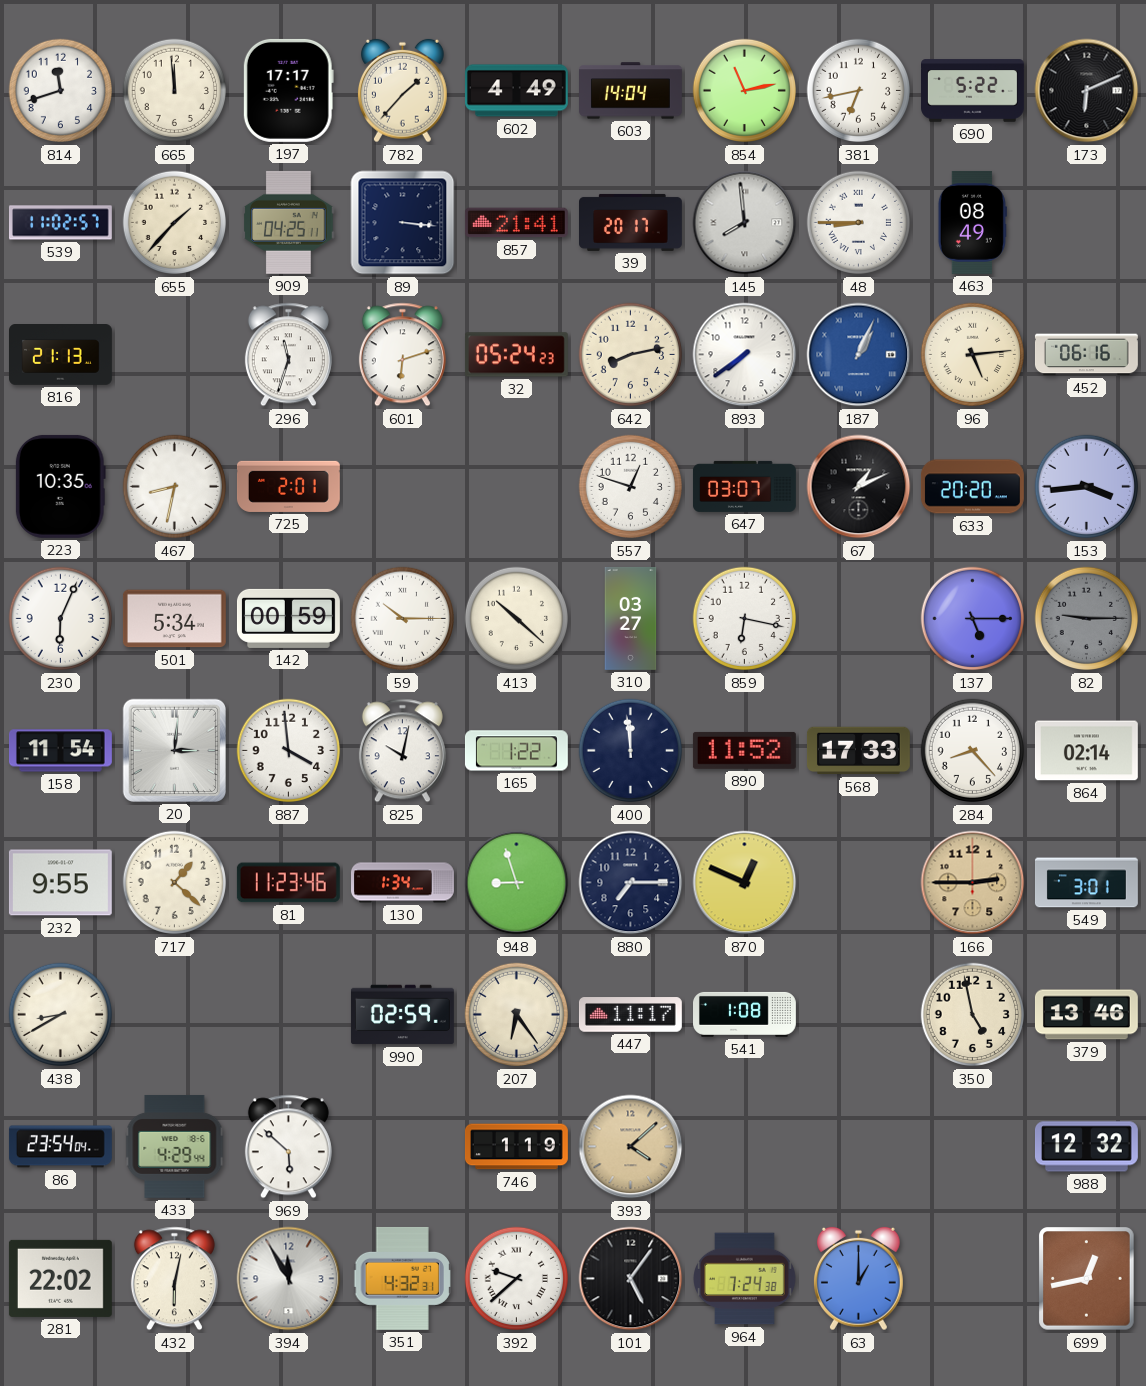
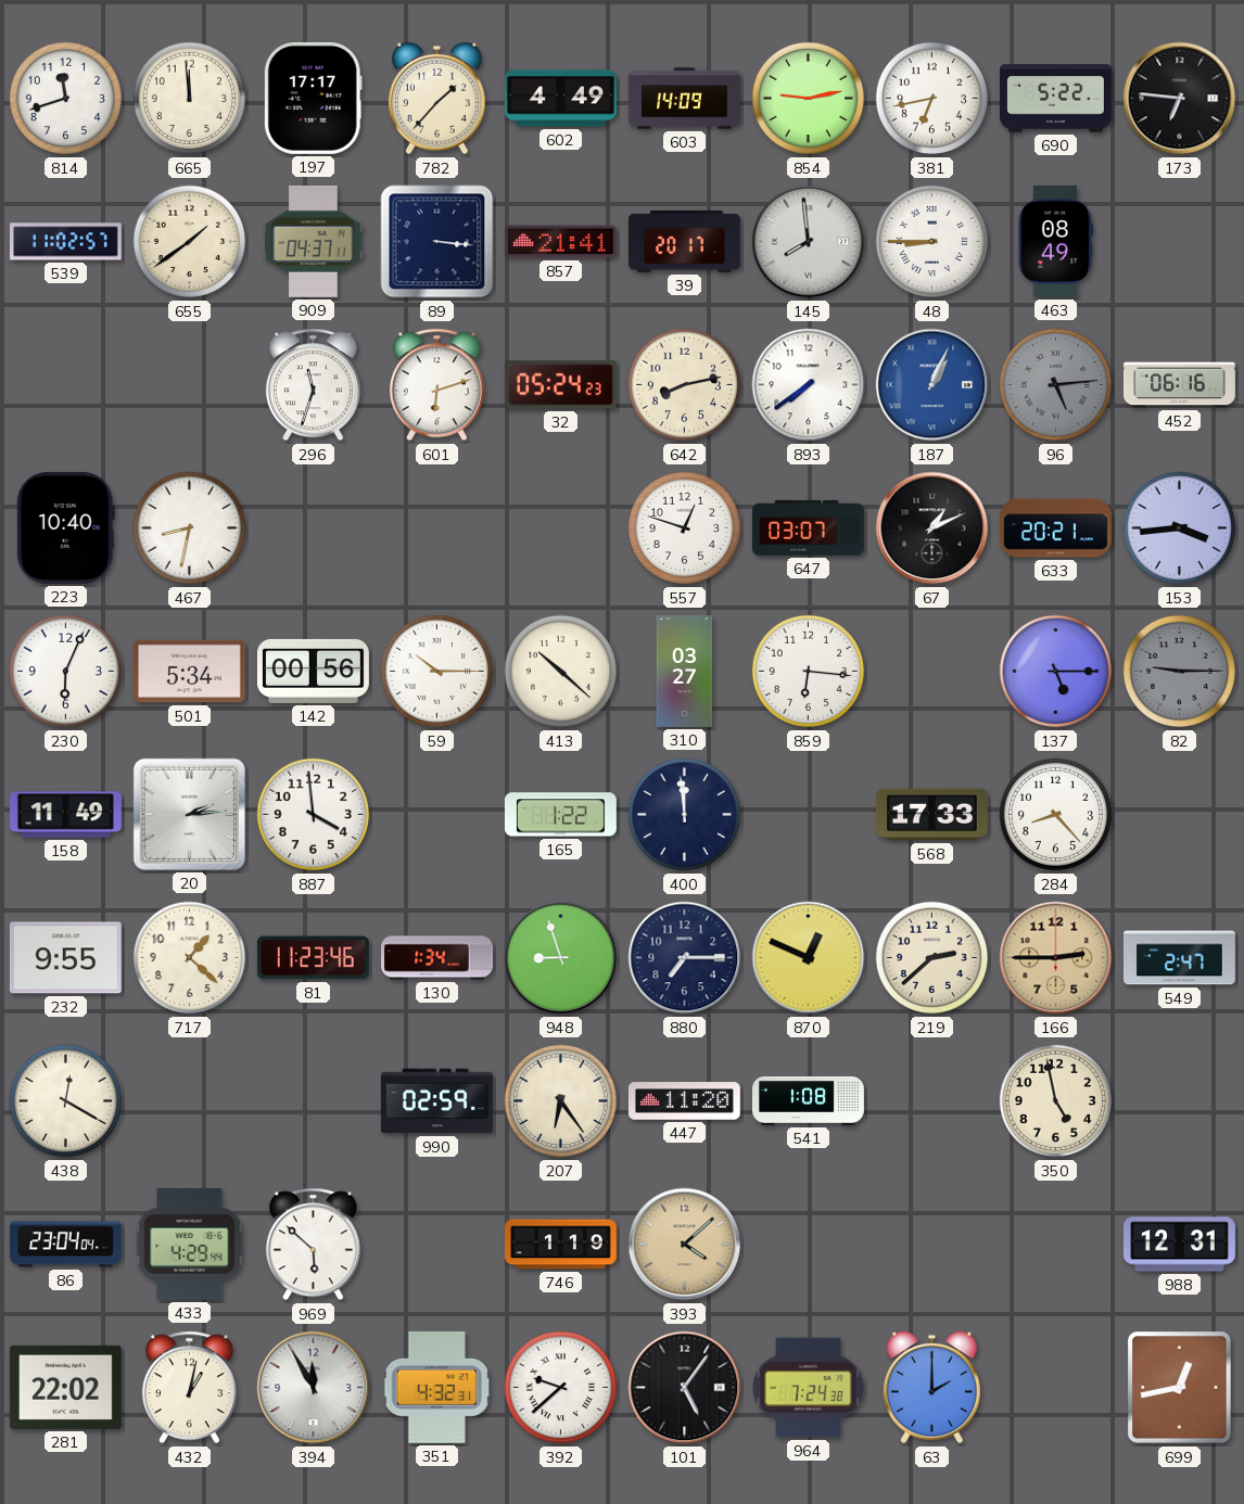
603: 14:04 -> 14:09
854: 11:13 -> 9:13
173: 6:11 -> 6:46
655: 1:37 -> 1:39
909: 04:25 -> 04:37
816: 21:13 -> none
96 dial: cream -> grey
223: 10:35 -> 10:40
725: 2:01 -> none
633: 20:20 -> 20:21
142: 00:59 -> 00:56
859: 6:17 -> 6:16
158: 11:54 -> 11:49
20: 3:01 -> 2:14
825: 10:02 -> none
890: 11:52 -> none
864: 02:14 -> none
219: none -> 2:38
549: 3:01 -> 2:47
438: 8:40 -> 12:20
447: 11:17 -> 11:20
379: 13:46 -> none
86: 23:54 -> 23:04
988: 12:32 -> 12:31
432: 6:02 -> 1:02
63: 1:00 -> 2:00
